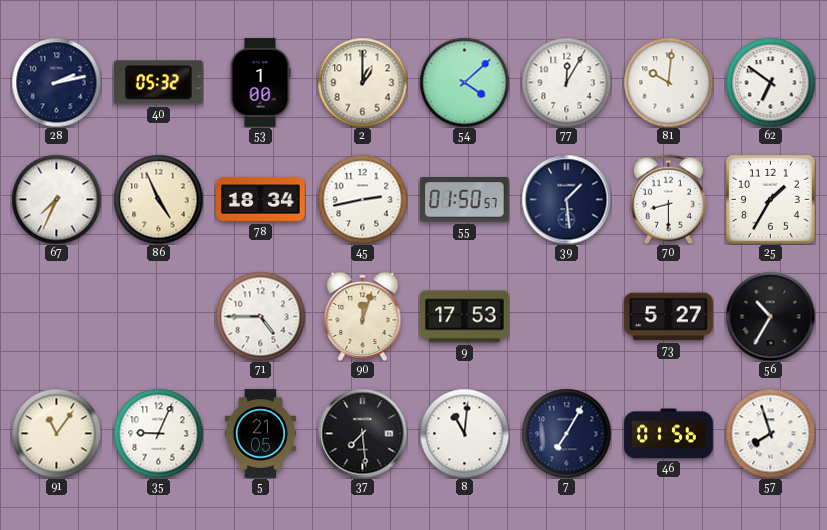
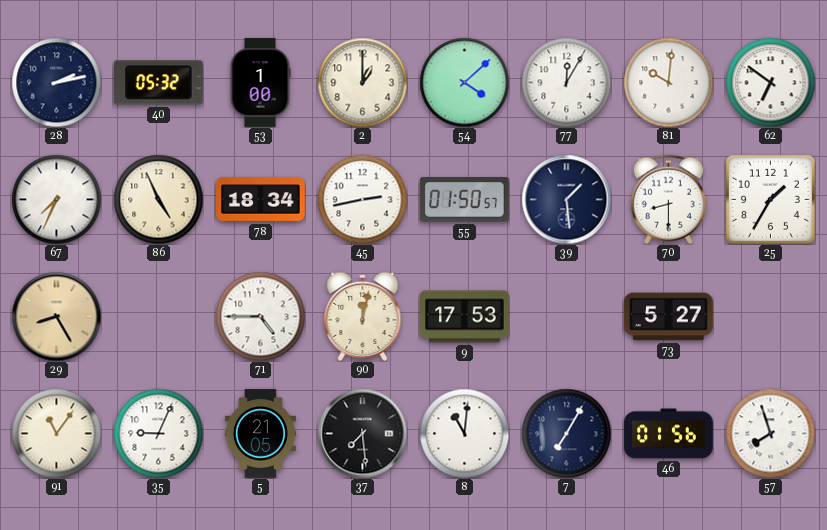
29: none -> 8:25
90: 12:03 -> 12:02
56: 10:35 -> none
